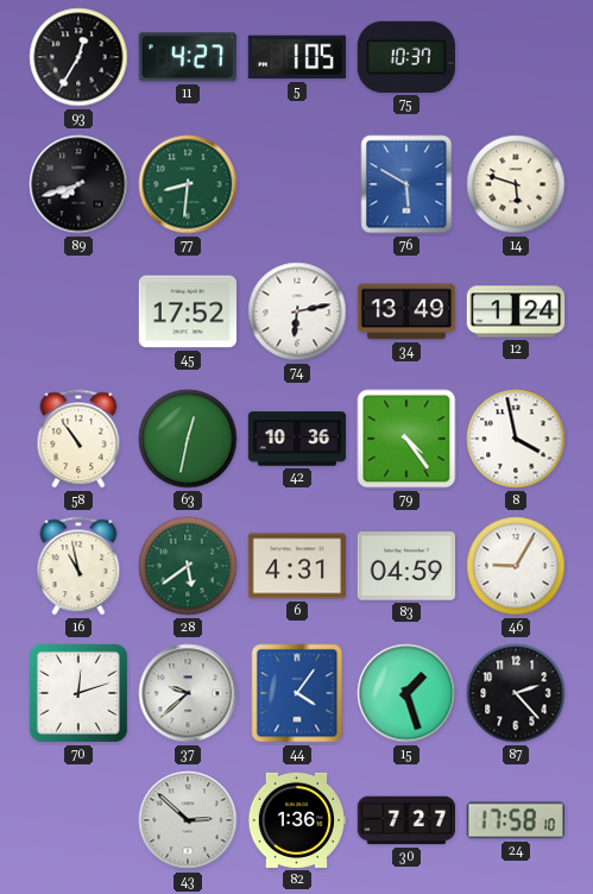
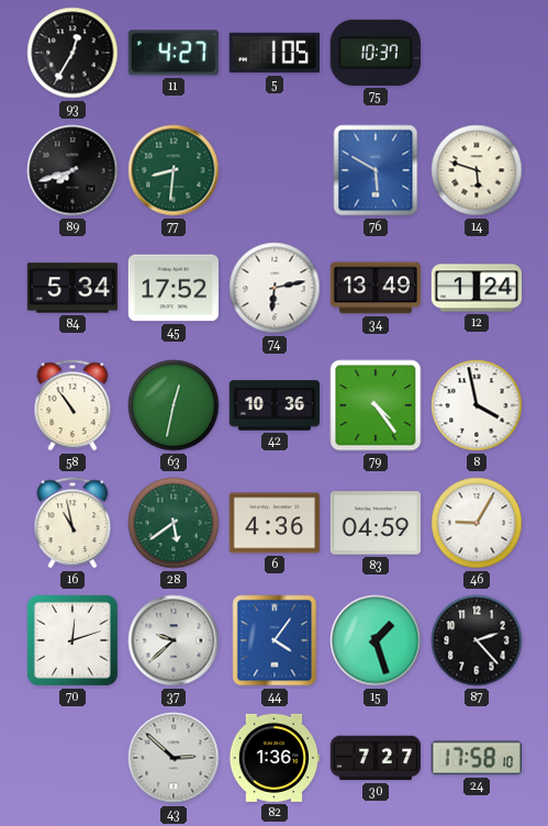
84: none -> 5:34
6: 4:31 -> 4:36
